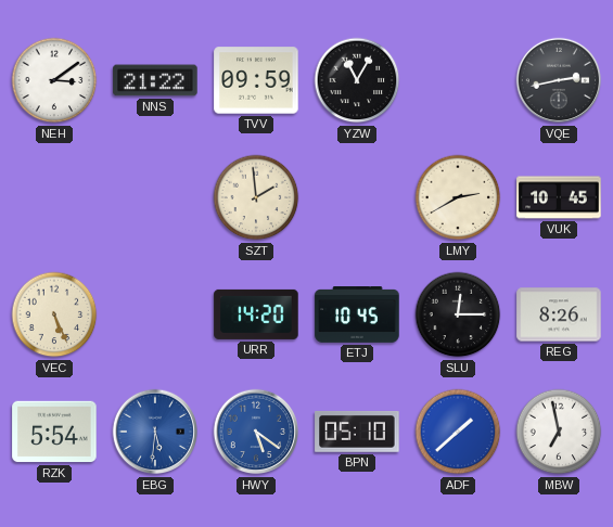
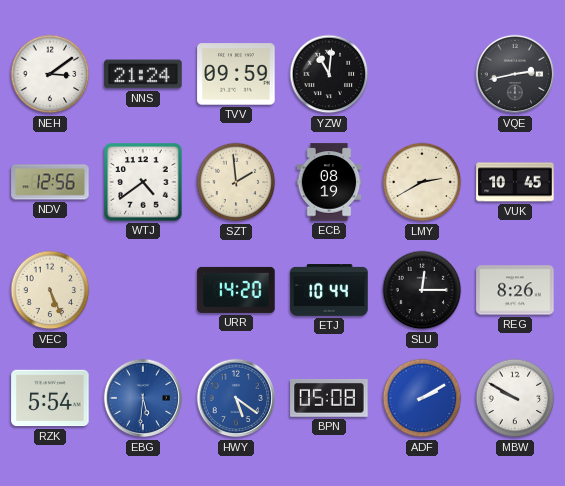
NNS: 21:22 -> 21:24
YZW: 11:05 -> 11:01
NDV: none -> 12:56
WTJ: none -> 4:39
ECB: none -> 08:19
ETJ: 10:45 -> 10:44
BPN: 05:10 -> 05:08
ADF: 1:38 -> 2:10
MBW: 6:58 -> 9:50
